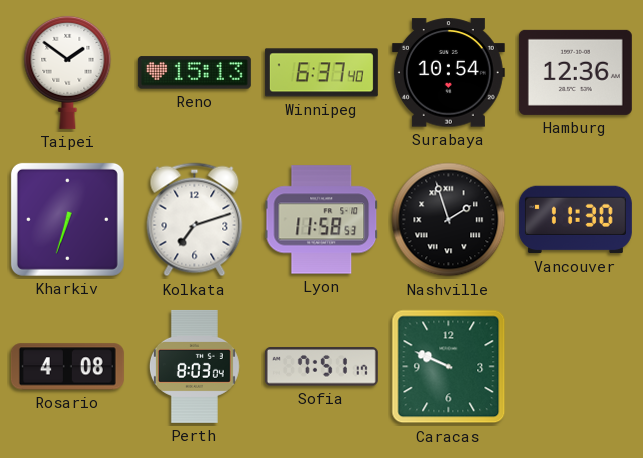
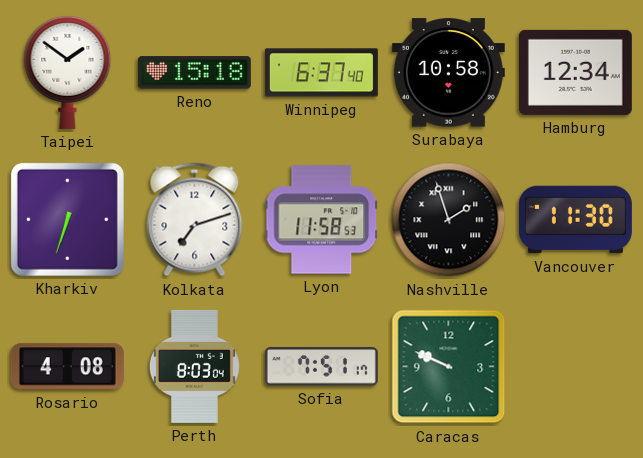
Reno: 15:13 -> 15:18
Surabaya: 10:54 -> 10:58
Hamburg: 12:36 -> 12:34
